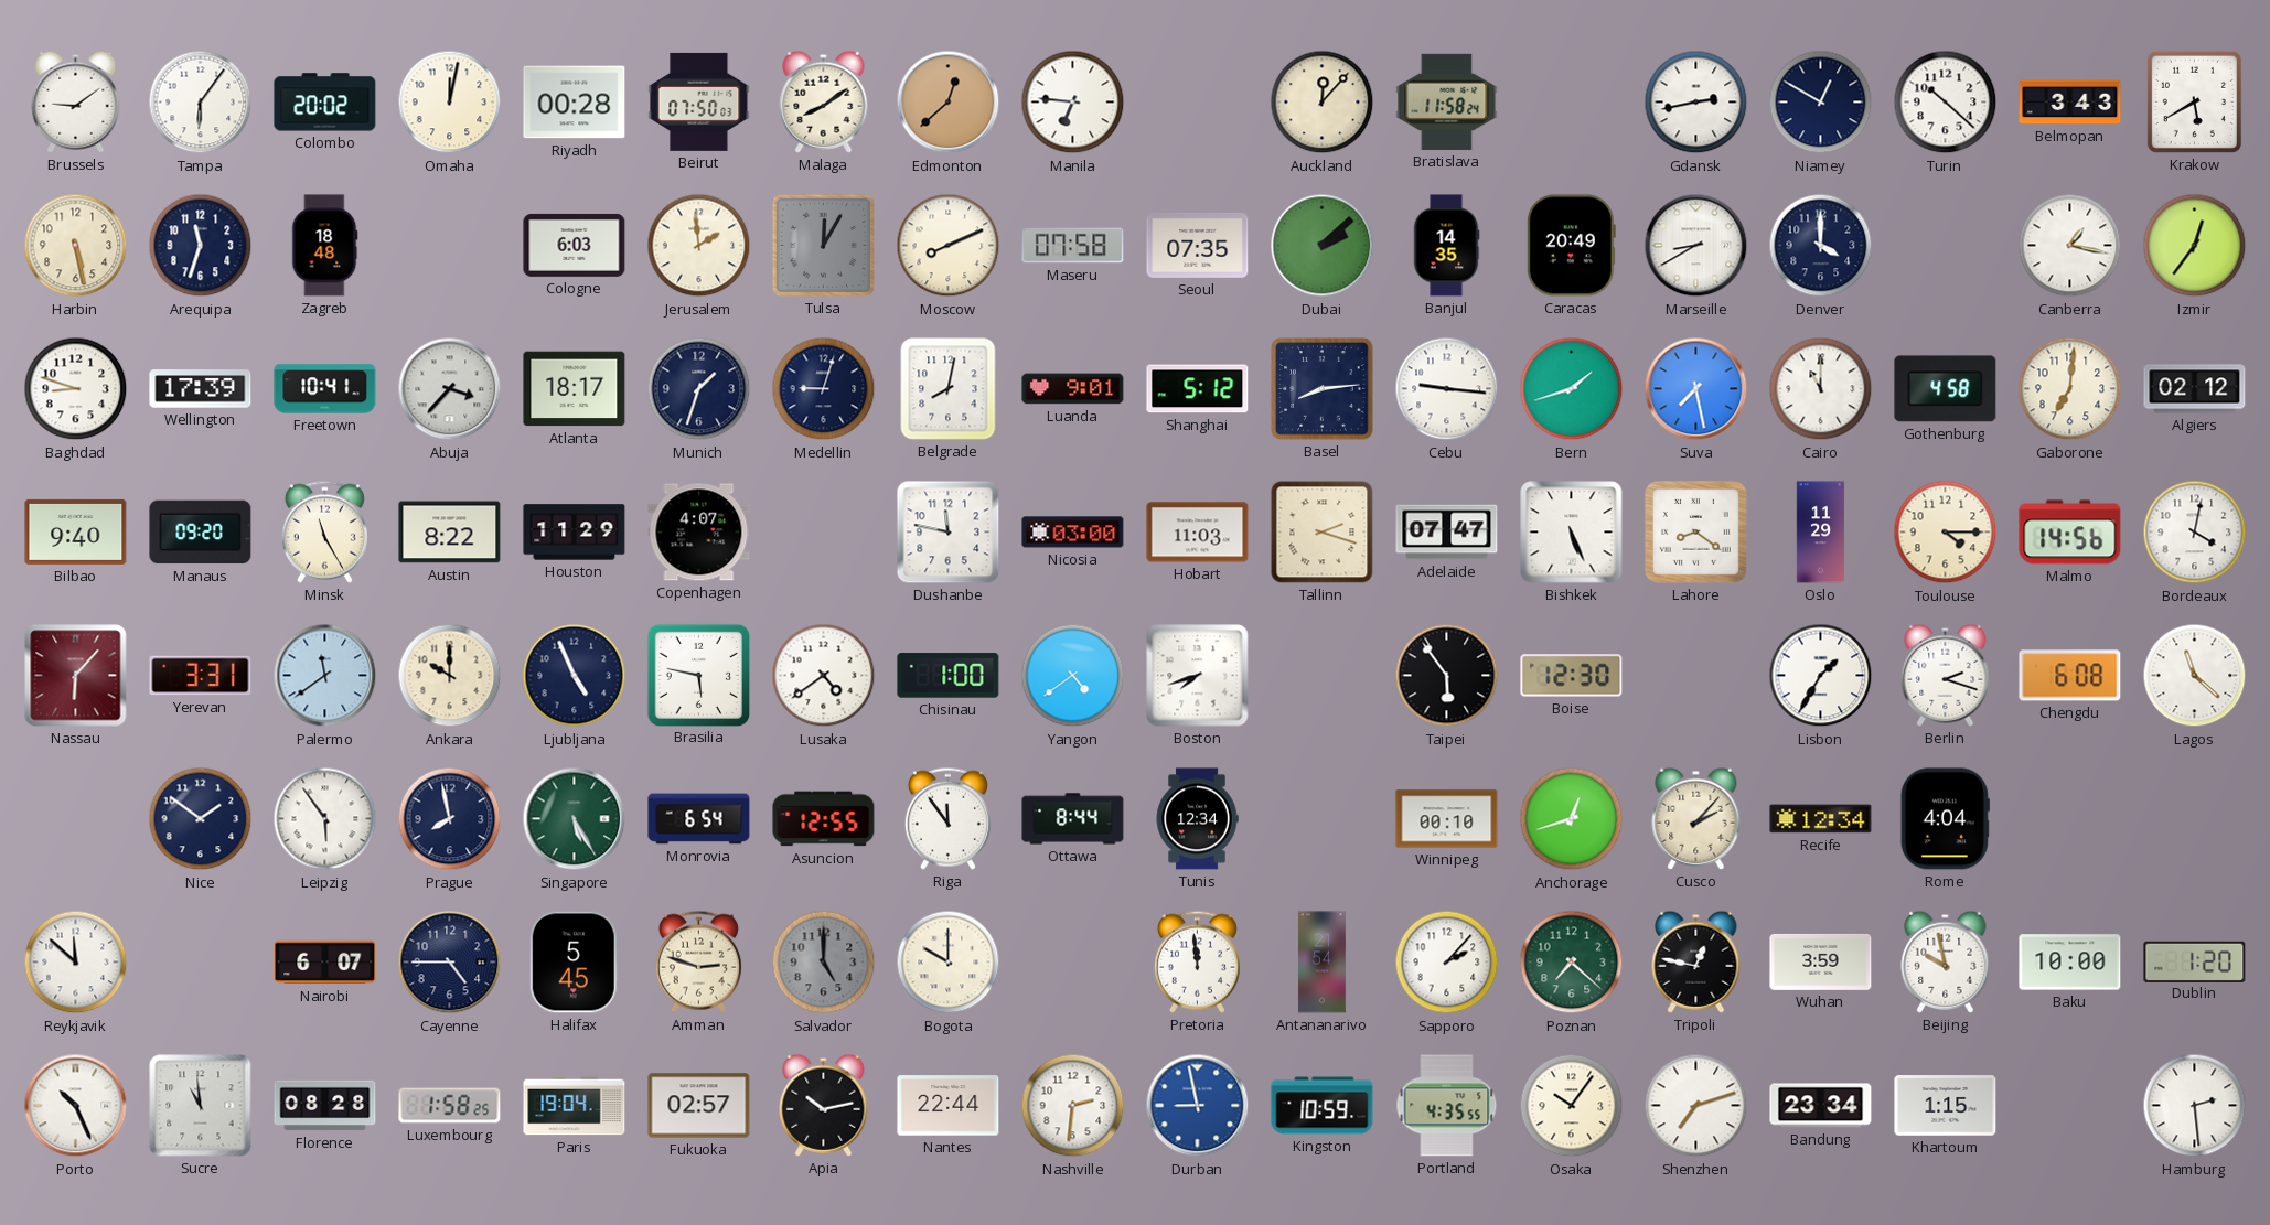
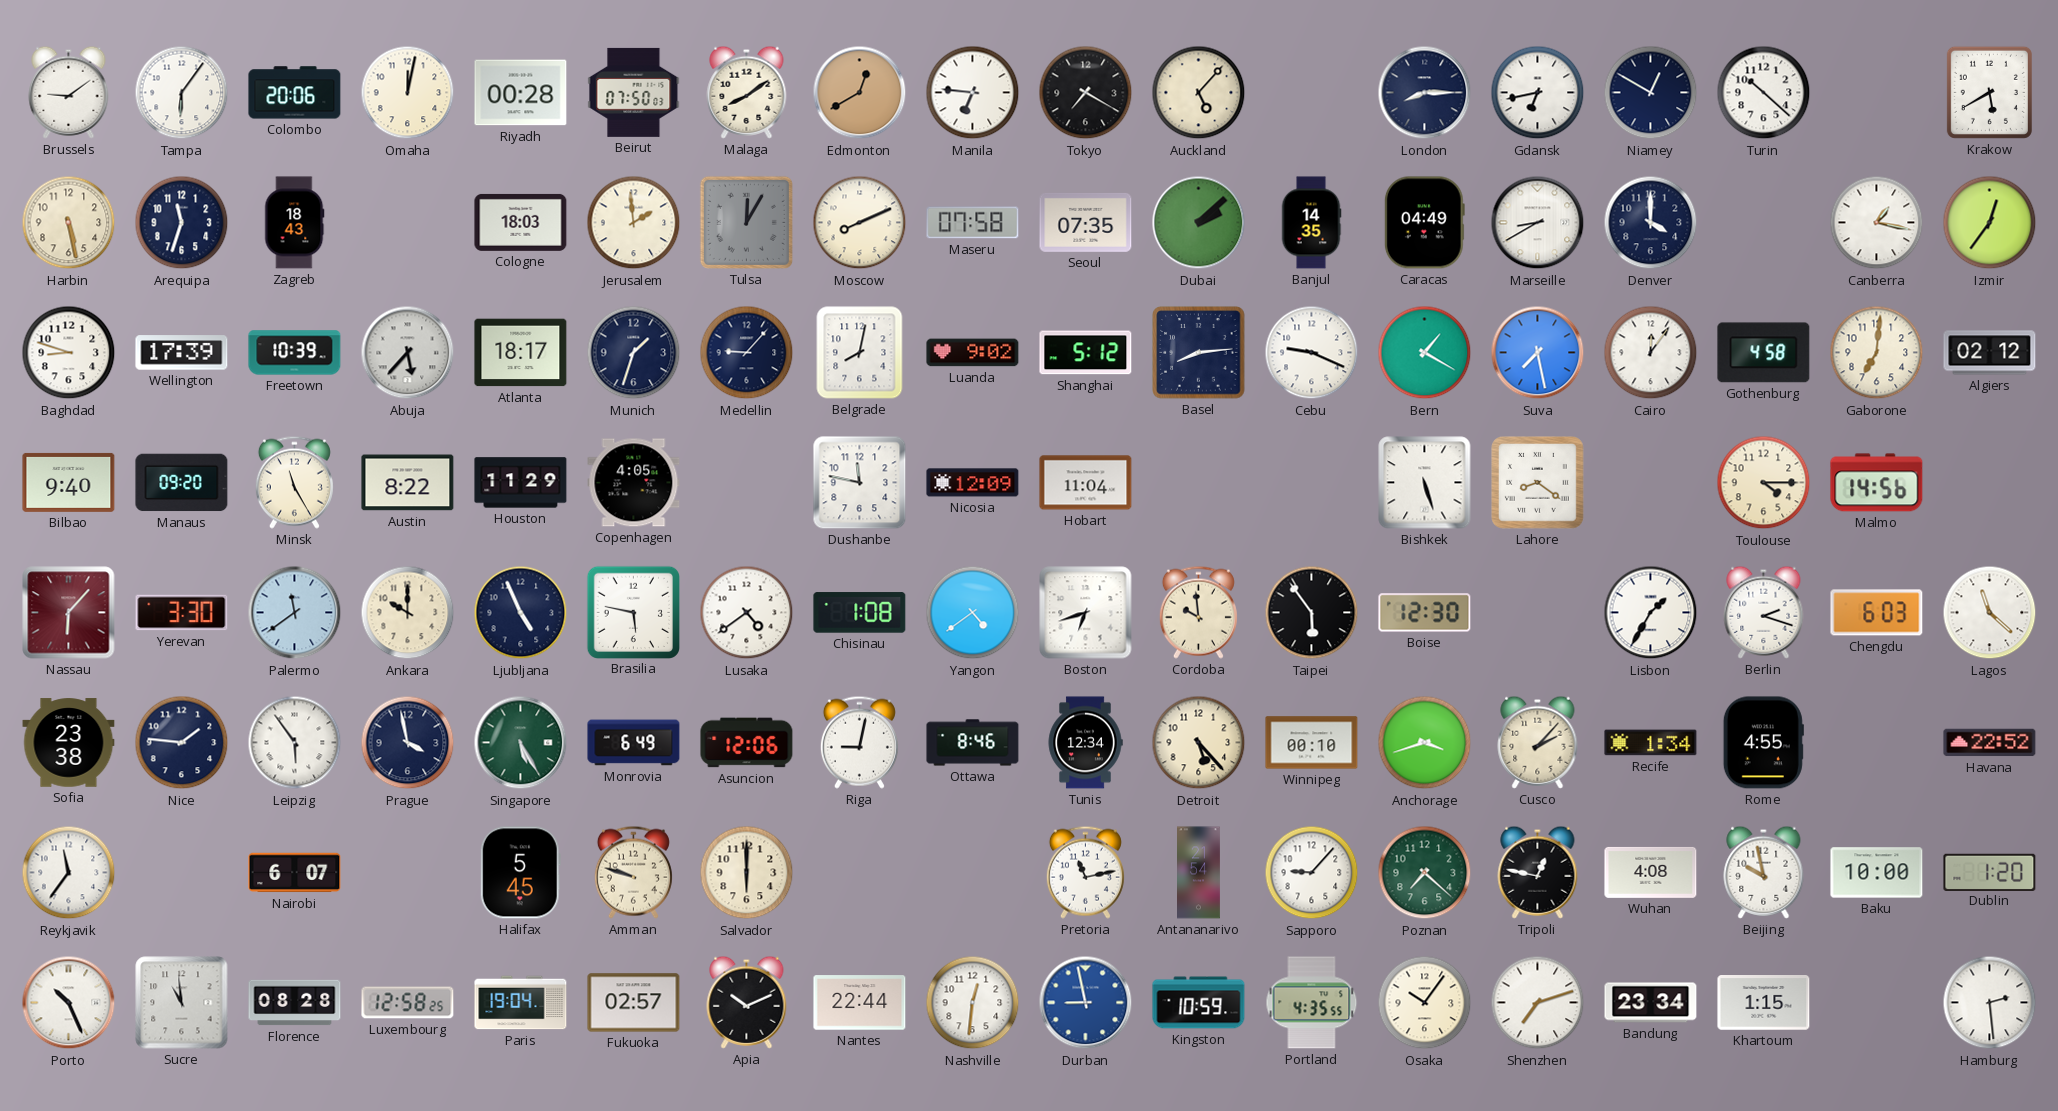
Colombo: 20:02 -> 20:06
Edmonton: 12:38 -> 12:40
Tokyo: none -> 7:20
Auckland: 12:07 -> 5:07
Bratislava: 11:58 -> none
London: none -> 8:15
Gdansk: 2:43 -> 6:43
Belmopan: 3:43 -> none
Zagreb: 18:48 -> 18:43
Cologne: 6:03 -> 18:03
Caracas: 20:49 -> 04:49
Freetown: 10:41 -> 10:39
Abuja: 3:37 -> 5:37
Medellin: 9:03 -> 9:07
Luanda: 9:01 -> 9:02
Cebu: 9:16 -> 9:19
Bern: 1:42 -> 1:20
Cairo: 11:00 -> 12:06
Copenhagen: 4:07 -> 4:05
Nicosia: 03:00 -> 12:09
Hobart: 11:03 -> 11:04
Tallinn: 2:18 -> none
Adelaide: 07:47 -> none
Bishkek: 5:26 -> 5:27
Oslo: 11:29 -> none
Bordeaux: 4:02 -> none
Yerevan: 3:31 -> 3:30
Chisinau: 1:00 -> 1:08
Boston: 7:42 -> 6:42
Cordoba: none -> 9:59
Chengdu: 6:08 -> 6:03
Sofia: none -> 23:38
Nice: 1:51 -> 1:46
Prague: 7:58 -> 3:58
Monrovia: 6:54 -> 6:49
Asuncion: 12:55 -> 12:06
Riga: 11:54 -> 9:02
Ottawa: 8:44 -> 8:46
Detroit: none -> 5:23
Anchorage: 12:42 -> 3:42
Recife: 12:34 -> 1:34
Rome: 4:04 -> 4:55
Havana: none -> 22:52
Reykjavik: 11:52 -> 11:36
Cayenne: 4:45 -> none
Amman: 2:48 -> 9:48
Salvador: 5:00 -> 6:00
Salvador dial: grey -> cream
Bogota: 10:00 -> none
Pretoria: 11:59 -> 11:13
Sapporo: 2:07 -> 9:07
Wuhan: 3:59 -> 4:08
Luxembourg: 1:58 -> 12:58
Apia: 10:13 -> 10:11
Nashville: 2:31 -> 12:31
